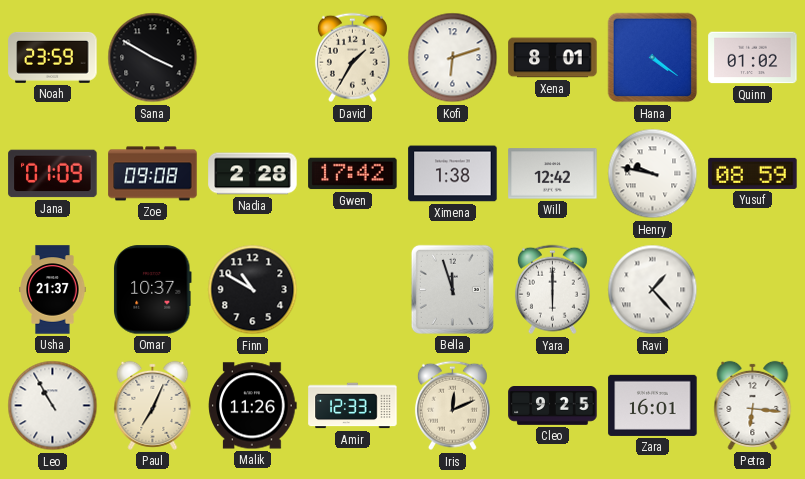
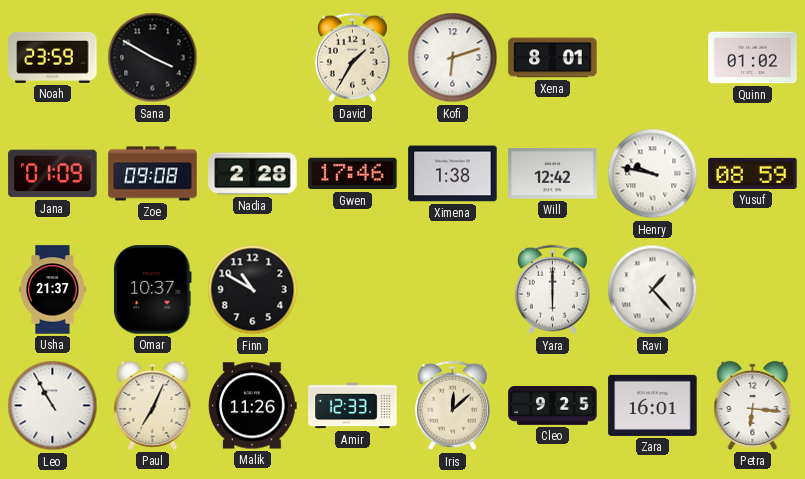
Hana: 4:21 -> none
Gwen: 17:42 -> 17:46
Bella: 11:57 -> none
Iris: 12:11 -> 12:08
